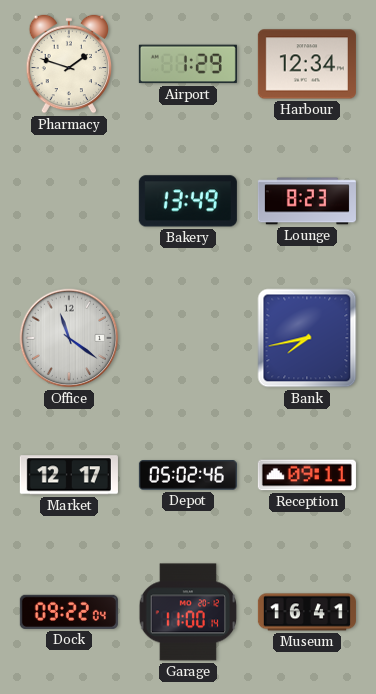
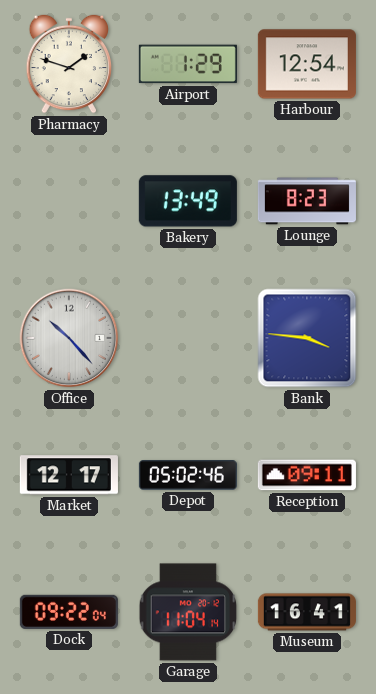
Harbour: 12:34 -> 12:54
Office: 11:21 -> 10:23
Bank: 7:43 -> 3:46
Garage: 11:00 -> 11:04
